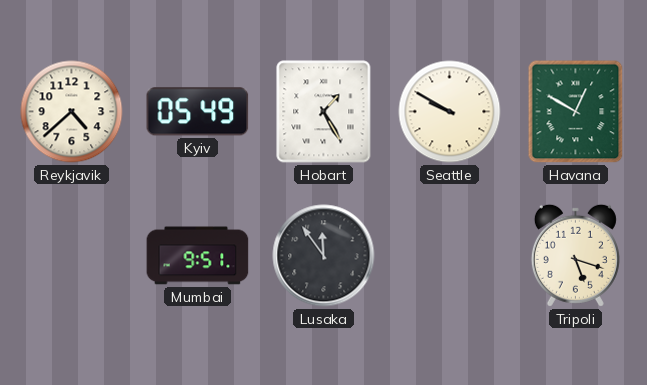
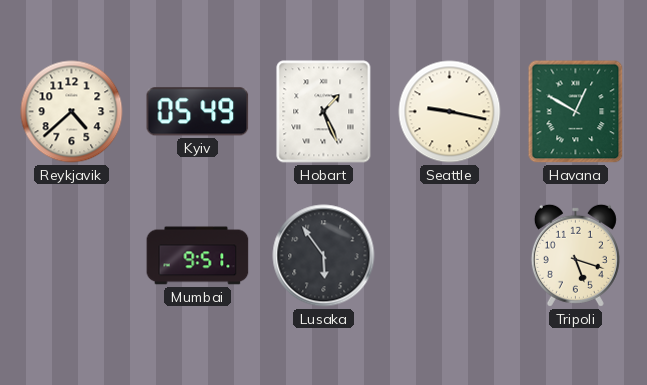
Hobart: 1:25 -> 1:26
Seattle: 9:50 -> 9:17
Lusaka: 11:54 -> 5:54
